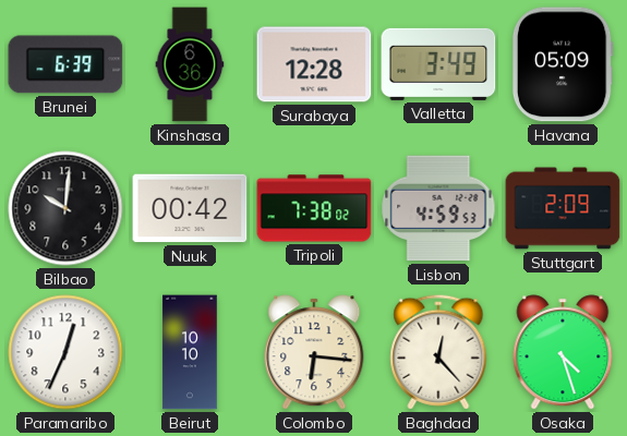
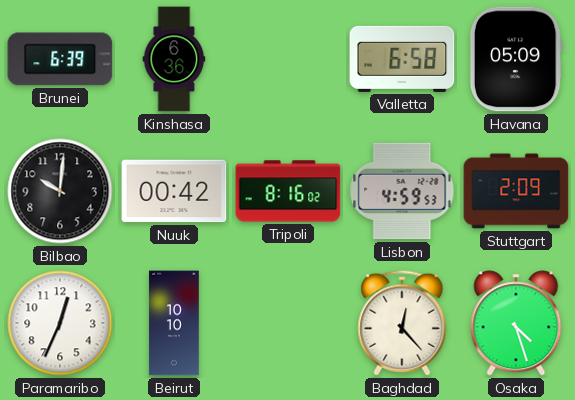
Surabaya: 12:28 -> none
Valletta: 3:49 -> 6:58
Tripoli: 7:38 -> 8:16
Colombo: 6:16 -> none
